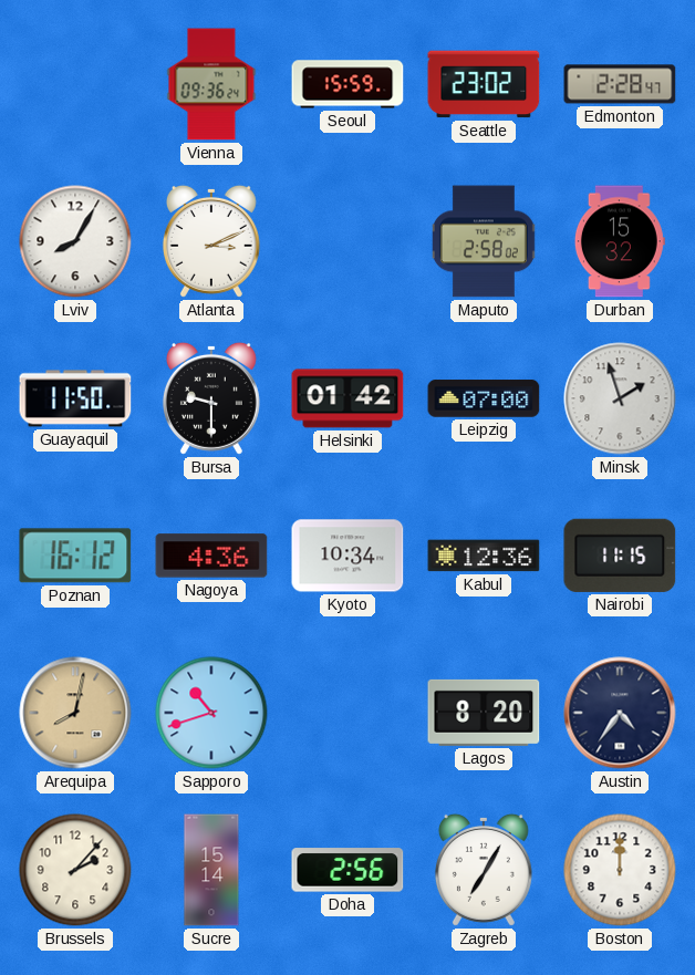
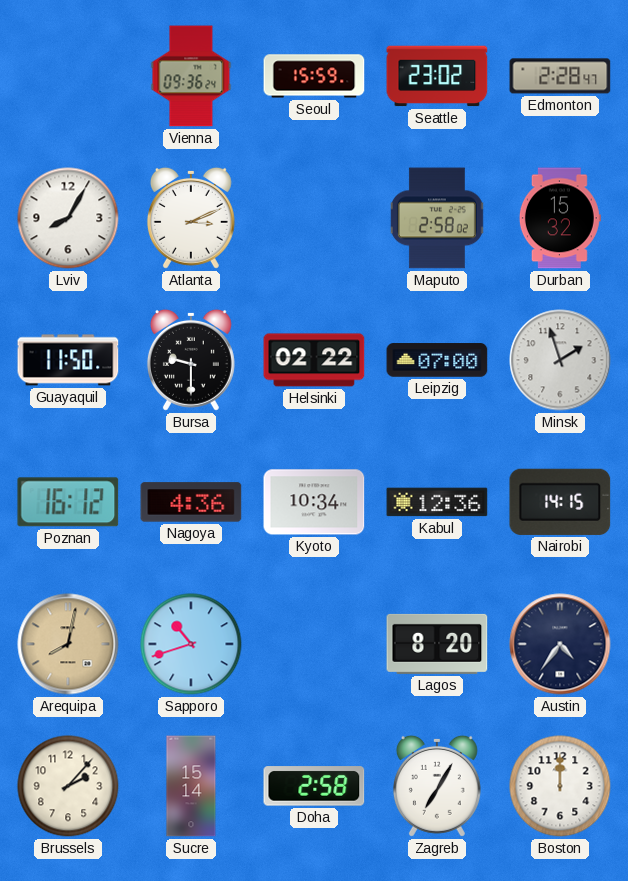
Helsinki: 01:42 -> 02:22
Nairobi: 11:15 -> 14:15
Doha: 2:56 -> 2:58
